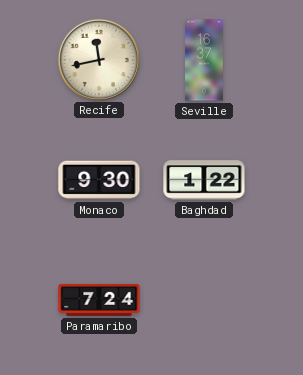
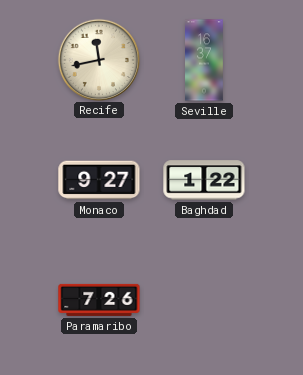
Monaco: 9:30 -> 9:27
Paramaribo: 7:24 -> 7:26
